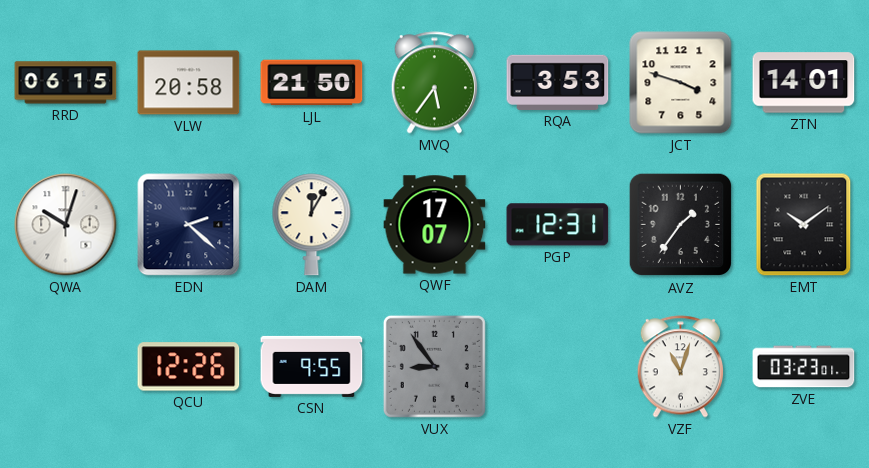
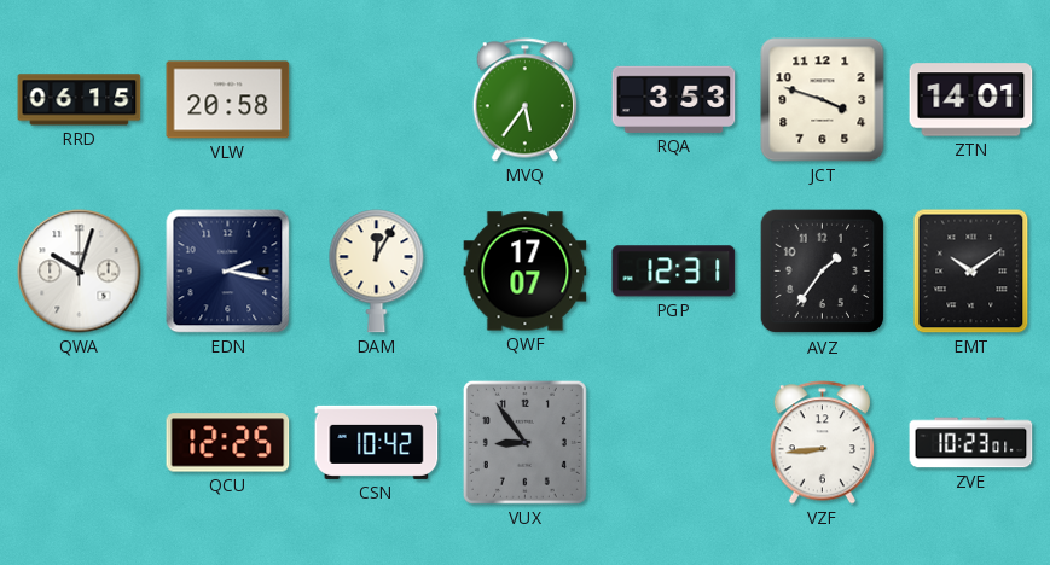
LJL: 21:50 -> none
EDN: 2:22 -> 2:17
QCU: 12:26 -> 12:25
CSN: 9:55 -> 10:42
VZF: 11:03 -> 8:44
ZVE: 03:23 -> 10:23
